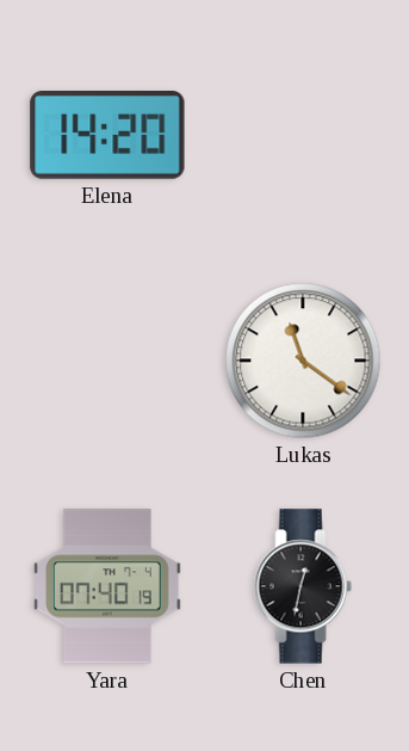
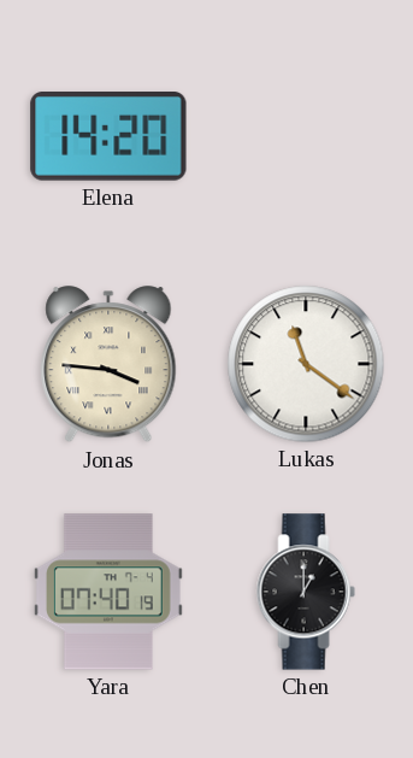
Jonas: none -> 3:46
Chen: 12:32 -> 1:00
